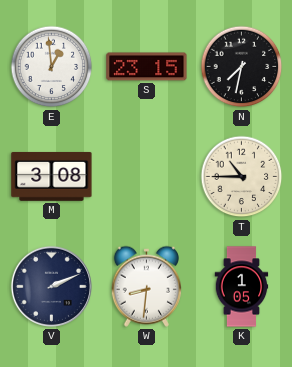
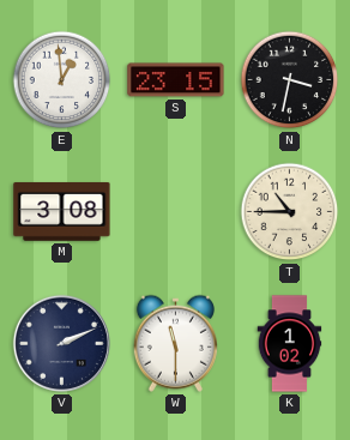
N: 7:32 -> 3:32
W: 8:31 -> 11:30
K: 1:05 -> 1:02
